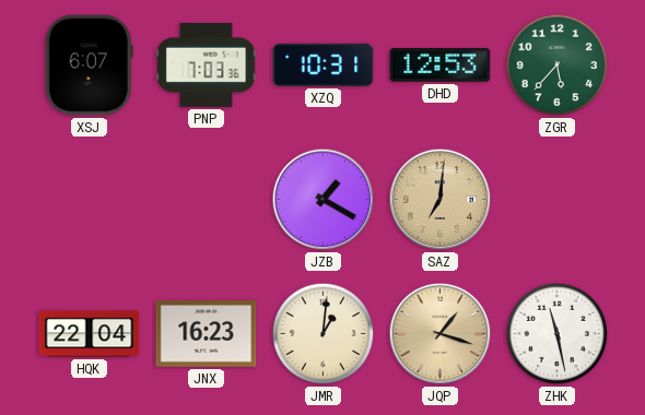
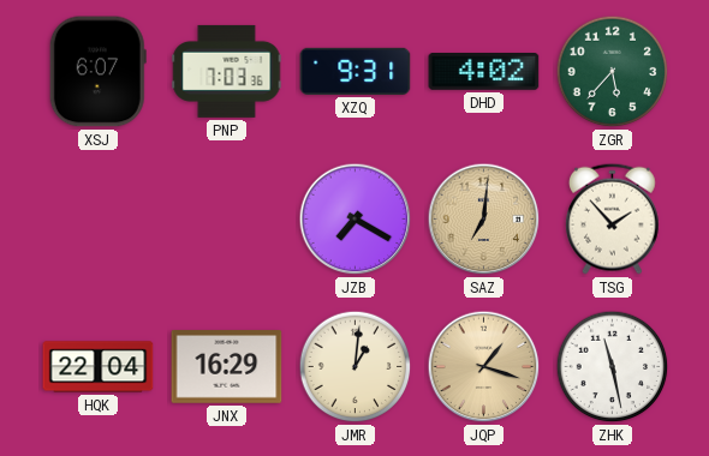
XZQ: 10:31 -> 9:31
DHD: 12:53 -> 4:02
JZB: 1:20 -> 7:20
TSG: none -> 1:53
JNX: 16:23 -> 16:29
